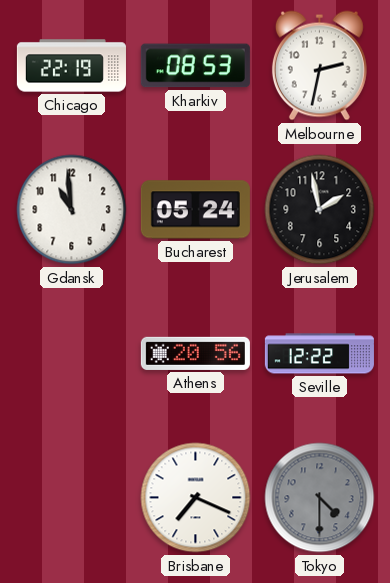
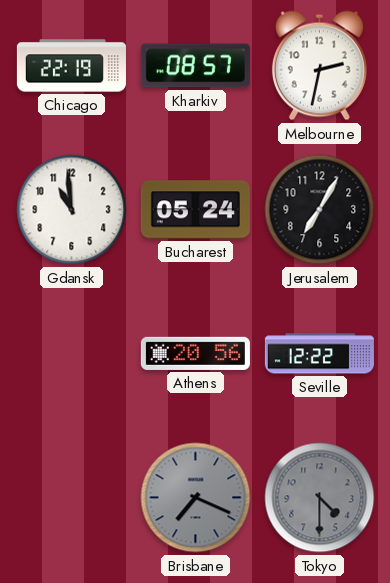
Kharkiv: 08:53 -> 08:57
Jerusalem: 1:58 -> 7:05
Brisbane dial: white -> grey
